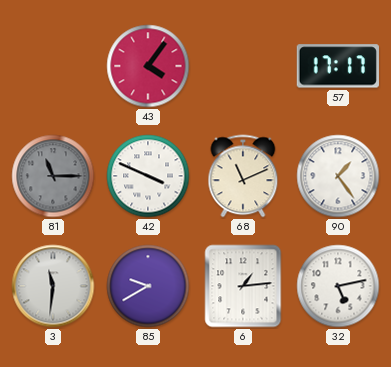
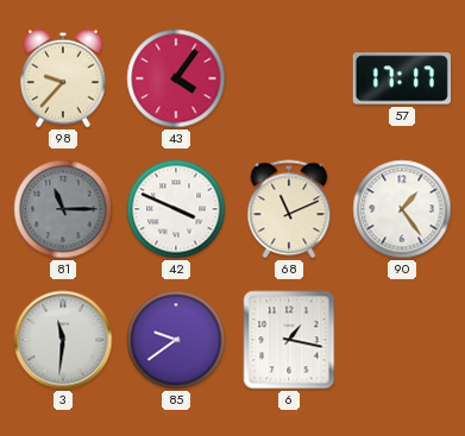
98: none -> 9:37
85: 9:40 -> 9:39
6: 1:14 -> 1:17
32: 5:13 -> none
